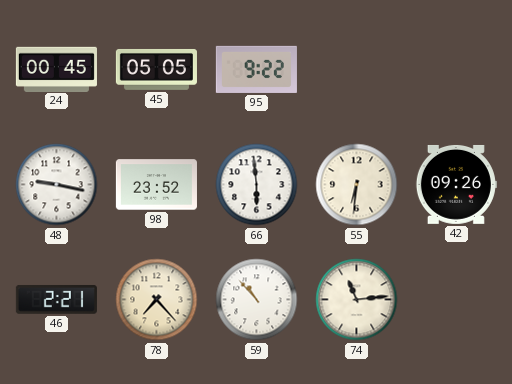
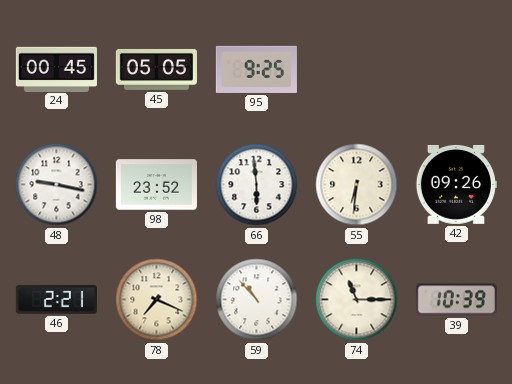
95: 9:22 -> 9:25
78: 7:23 -> 7:19
74: 11:14 -> 11:15
39: none -> 10:39
